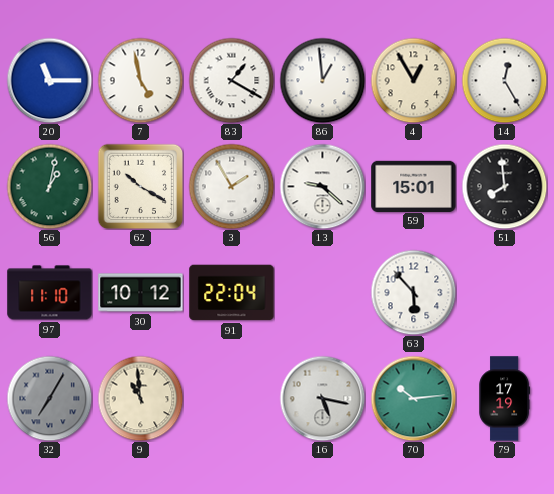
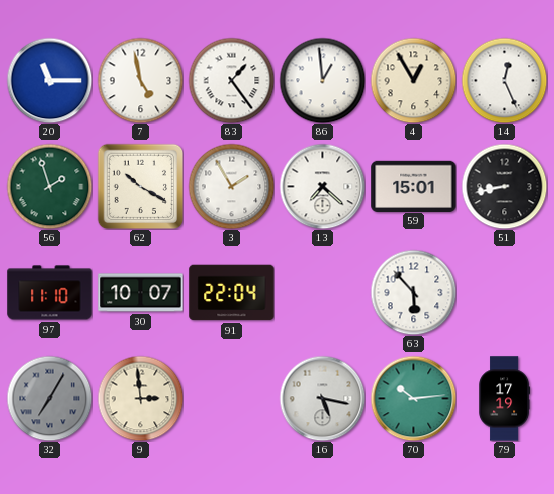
83: 1:20 -> 1:24
14: 12:25 -> 12:26
56: 1:02 -> 1:57
13: 9:22 -> 7:22
51: 7:59 -> 8:43
30: 10:12 -> 10:07
9: 10:59 -> 2:59
